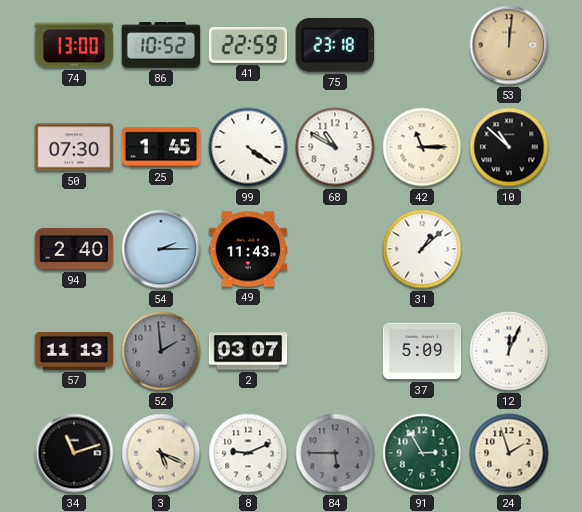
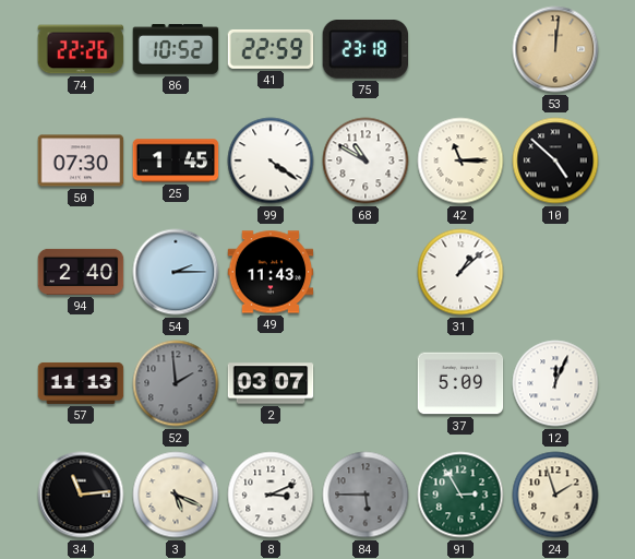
74: 13:00 -> 22:26
10: 10:52 -> 4:52
34: 11:12 -> 11:14
8: 9:11 -> 3:11
